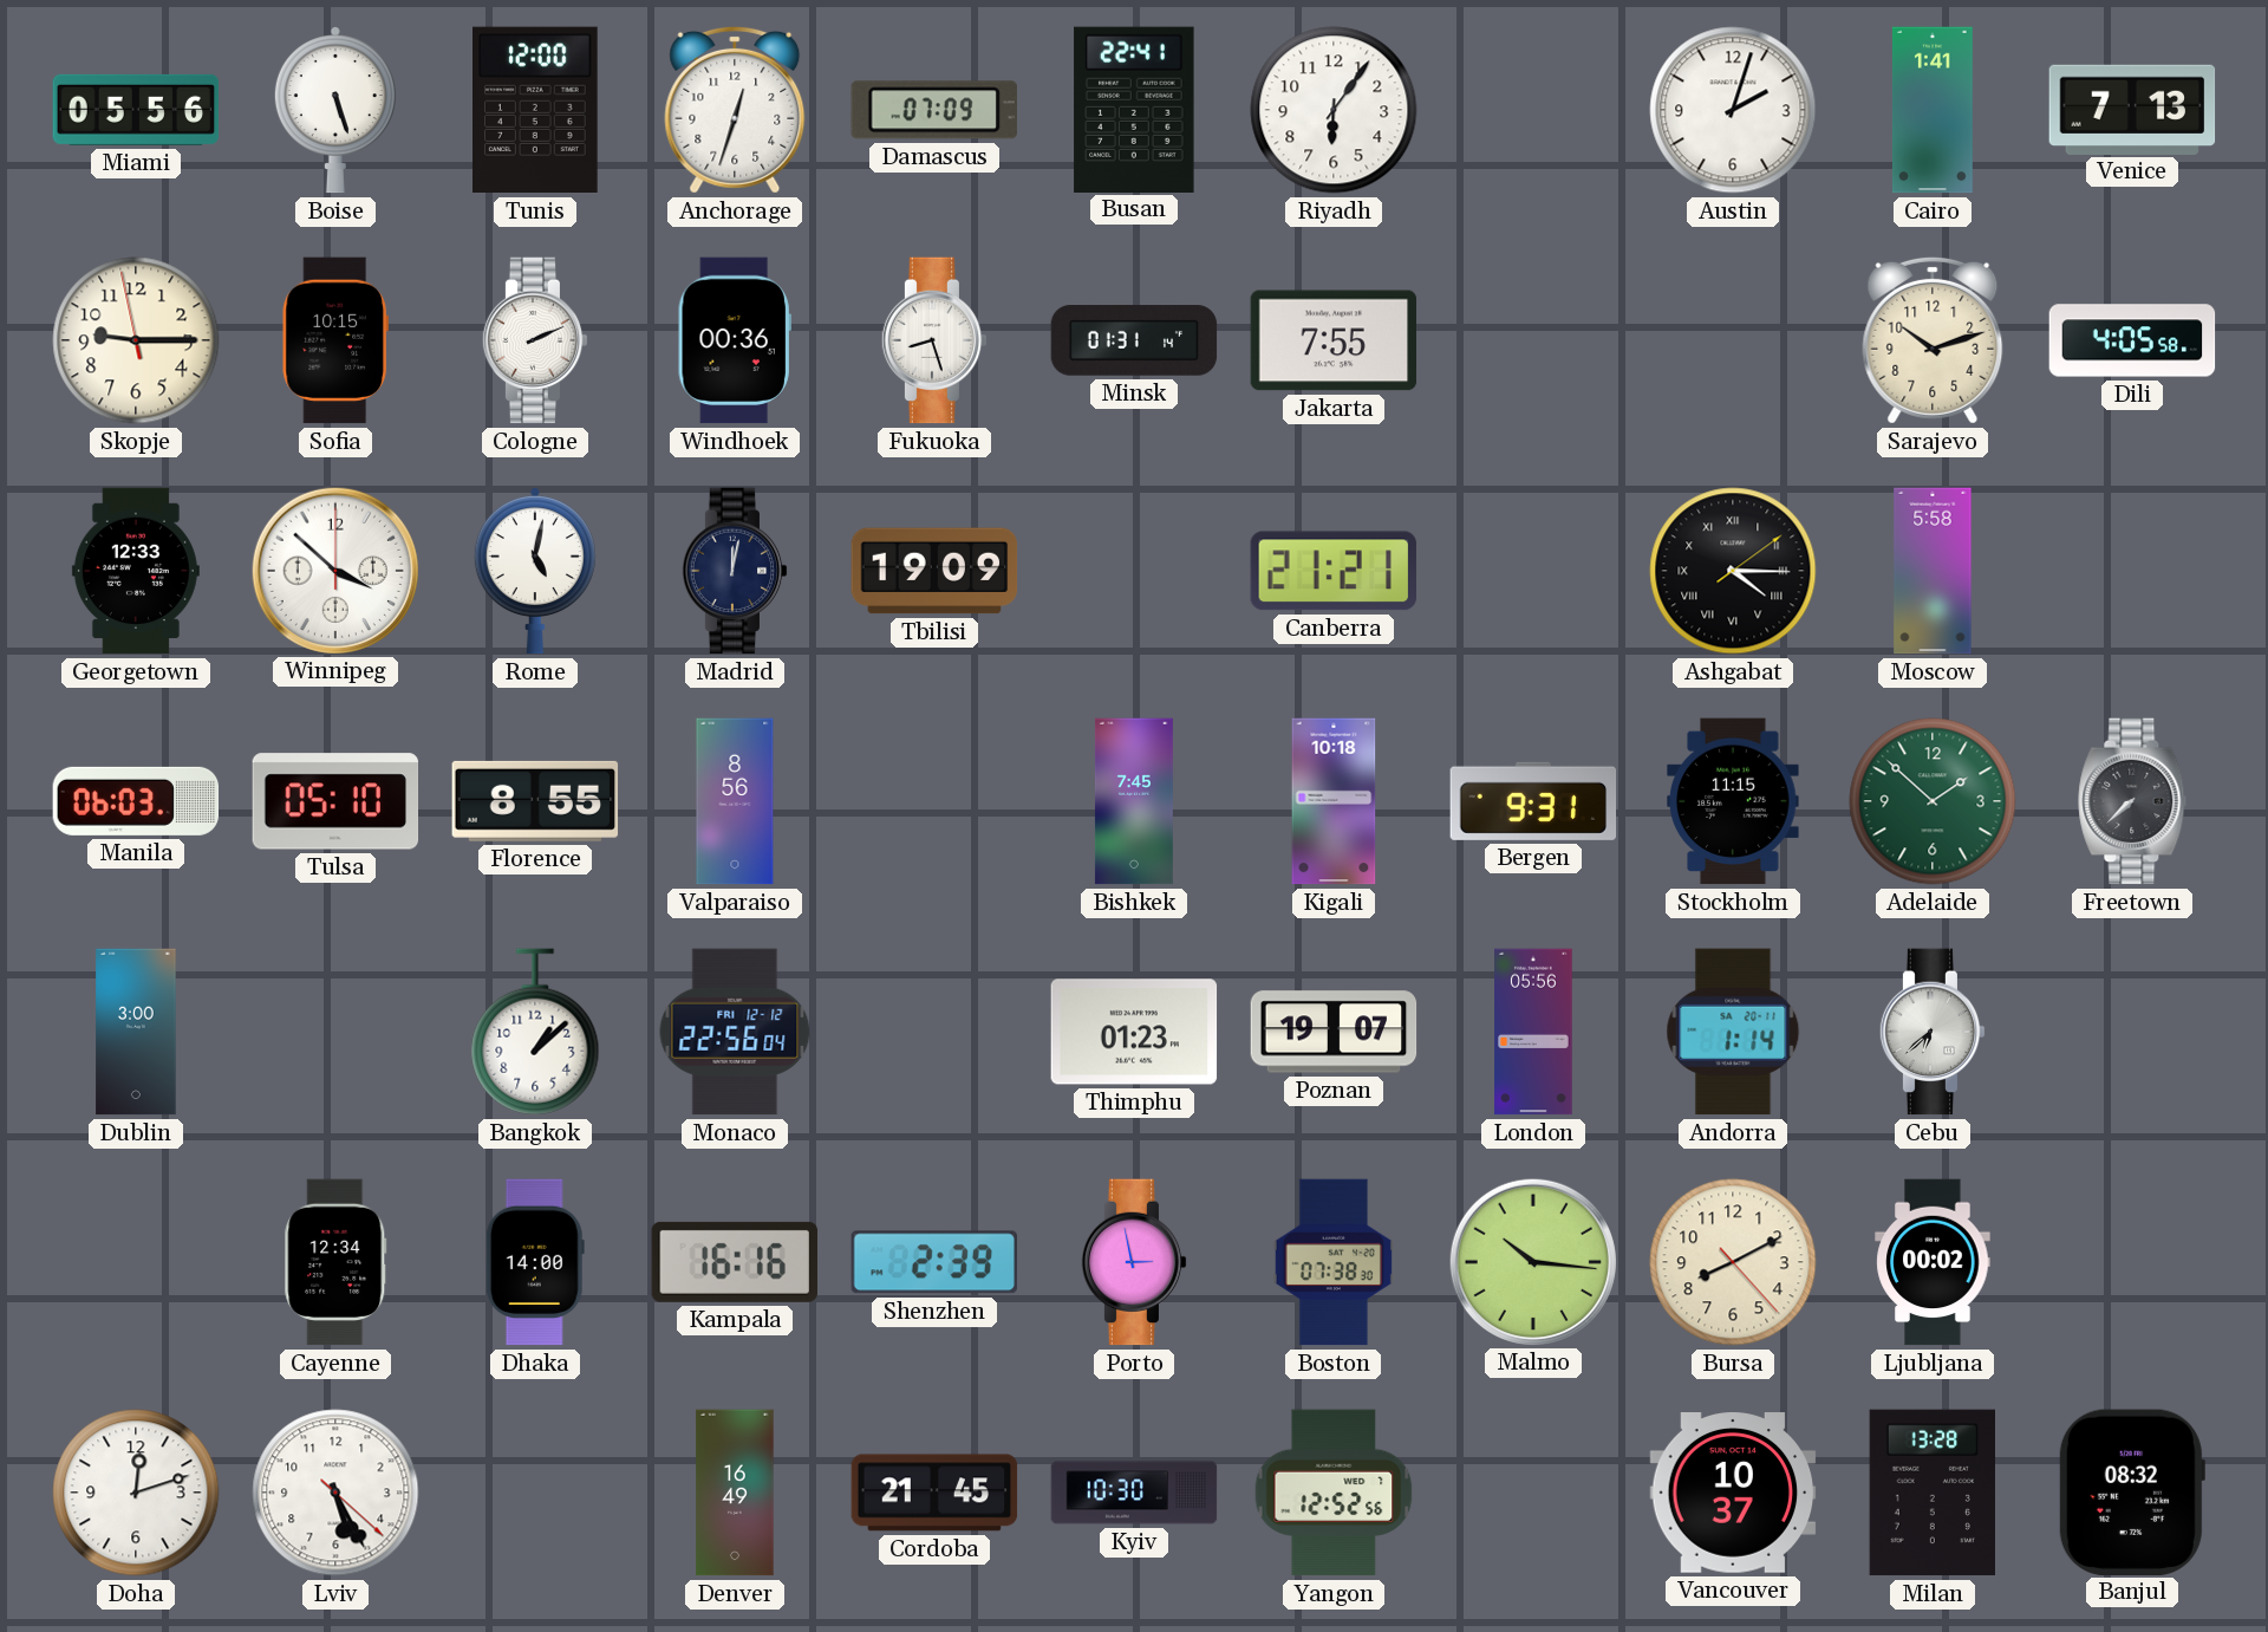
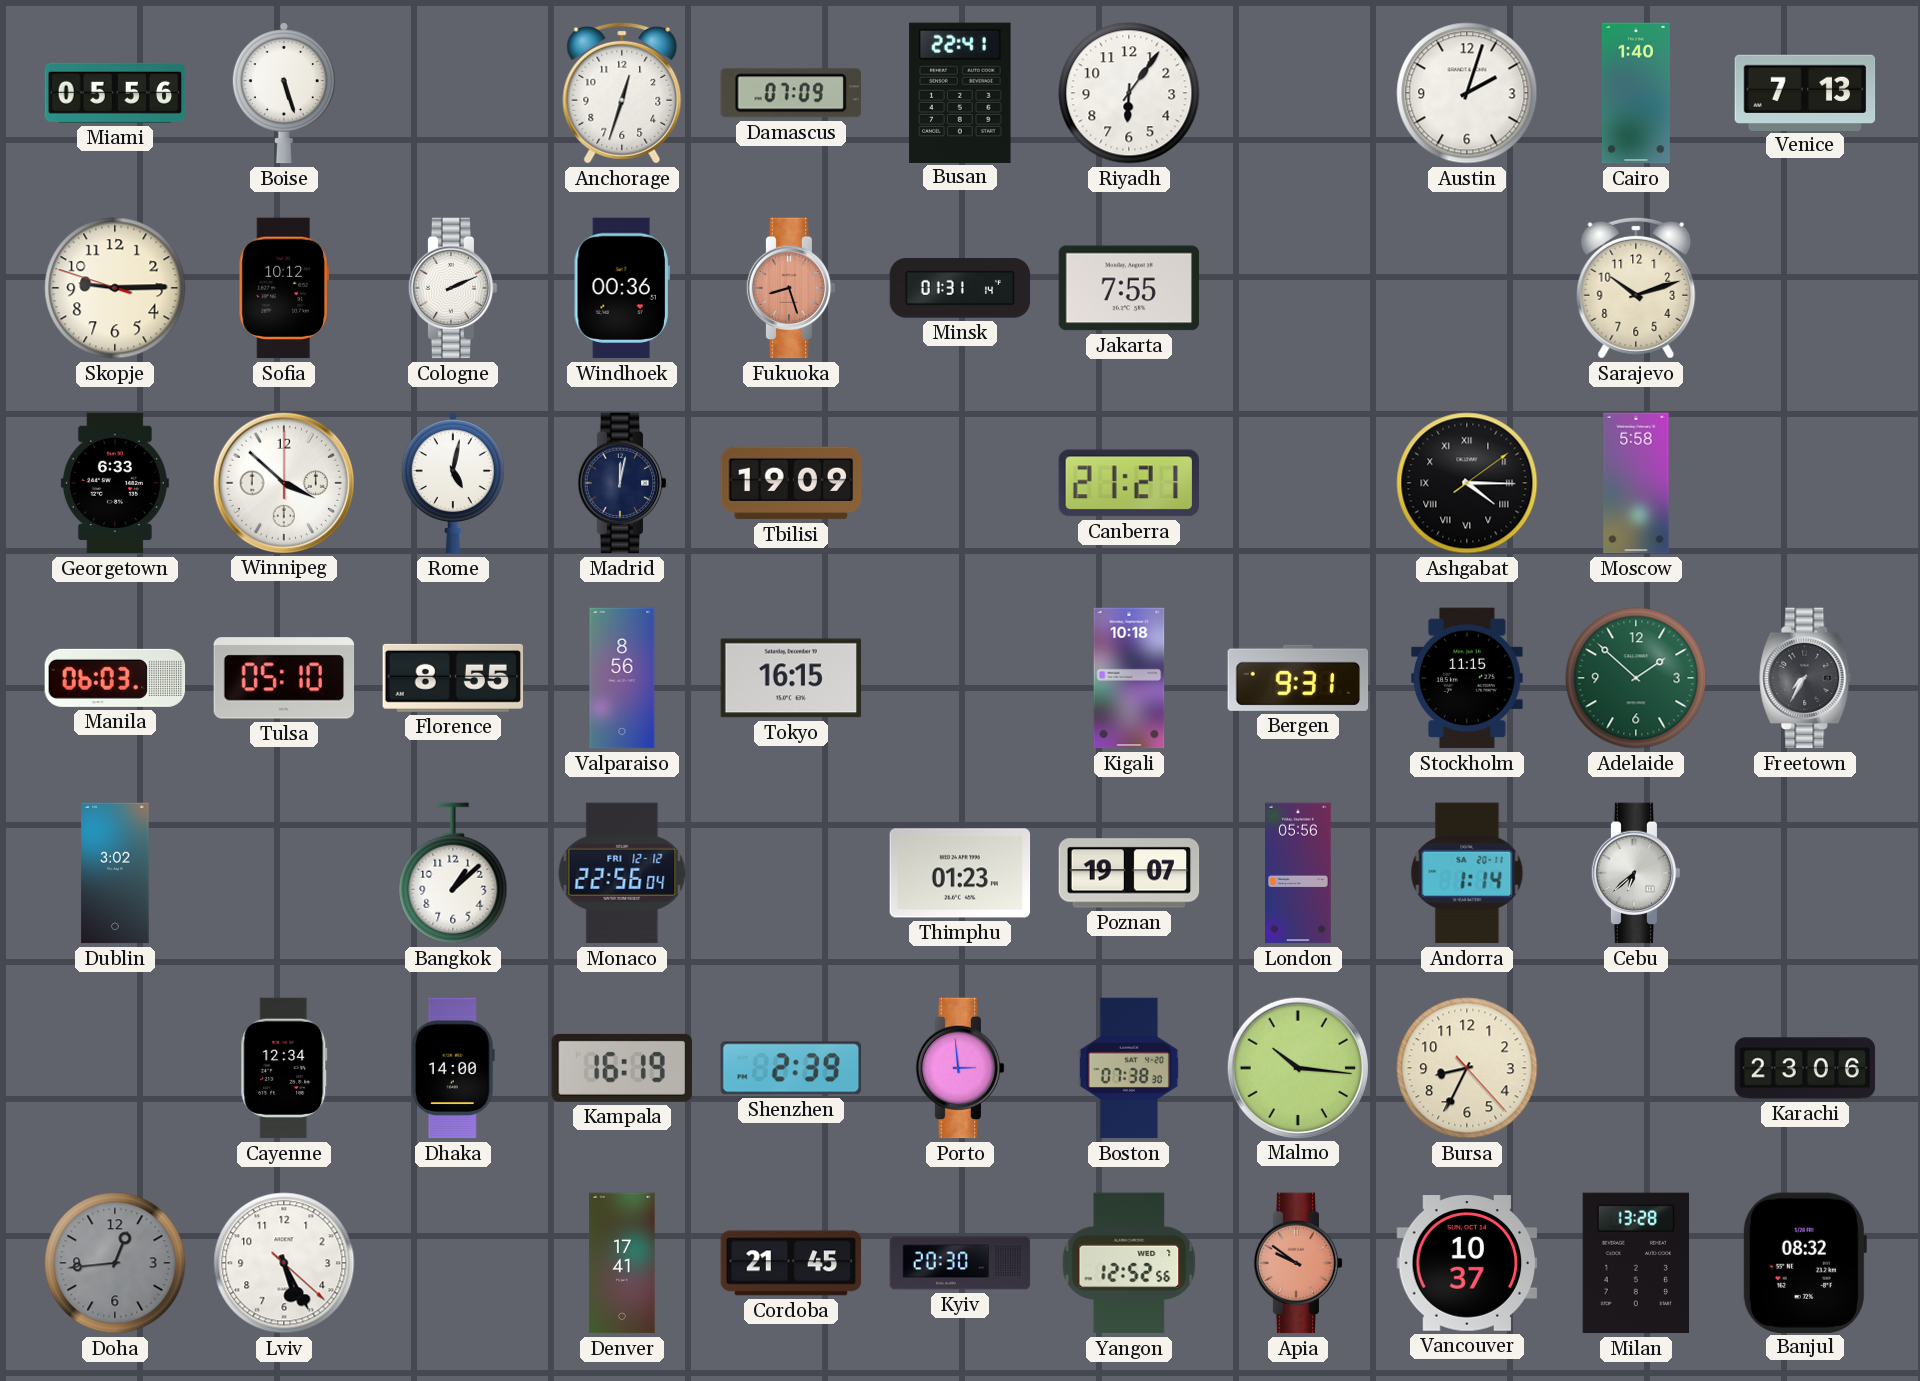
Tunis: 12:00 -> none
Cairo: 1:41 -> 1:40
Skopje: 9:14:58 -> 9:14:48
Sofia: 10:15 -> 10:12
Fukuoka dial: white -> salmon
Dili: 4:05 -> none
Georgetown: 12:33 -> 6:33
Tokyo: none -> 16:15
Bishkek: 7:45 -> none
Freetown: 7:38 -> 7:35
Dublin: 3:00 -> 3:02
Kampala: 16:16 -> 16:19
Porto: 2:58 -> 2:59
Bursa: 8:10 -> 8:34
Ljubljana: 00:02 -> none
Karachi: none -> 23:06
Doha: 12:12 -> 12:44
Doha dial: white -> grey
Denver: 16:49 -> 17:41
Kyiv: 10:30 -> 20:30
Apia: none -> 9:51
